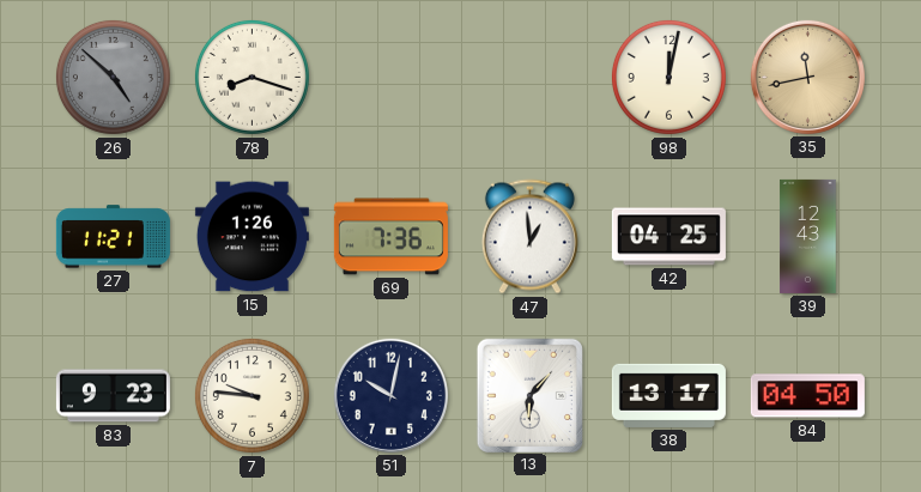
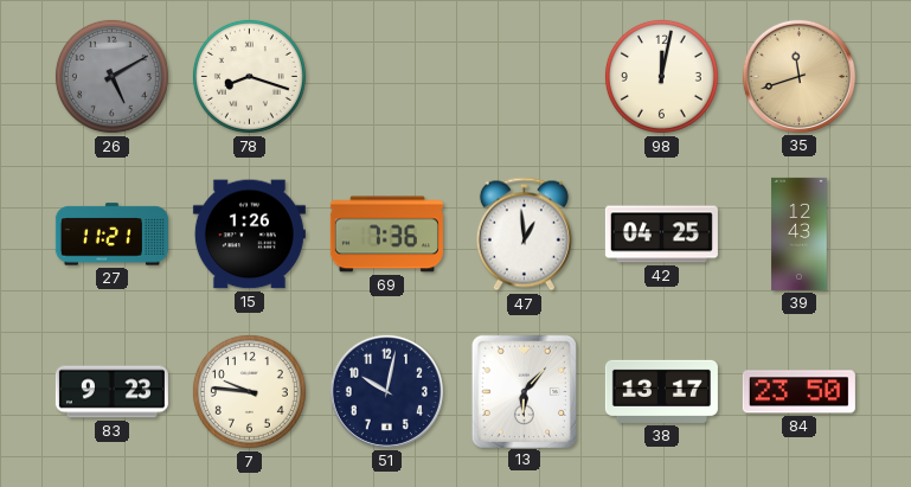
26: 4:52 -> 5:10
35: 11:43 -> 11:42
84: 04:50 -> 23:50
